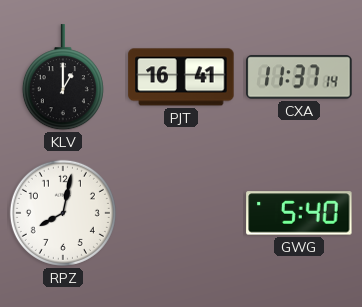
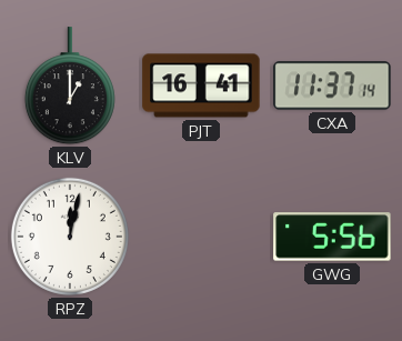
RPZ: 8:02 -> 12:02
GWG: 5:40 -> 5:56
